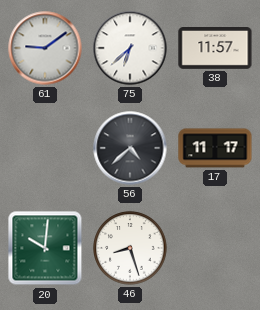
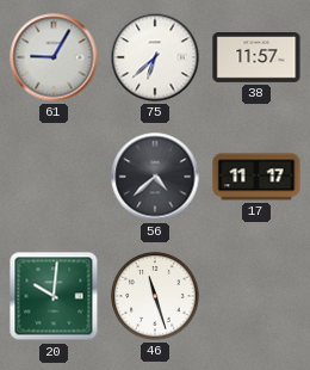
61: 9:09 -> 9:05
46: 8:27 -> 11:27
